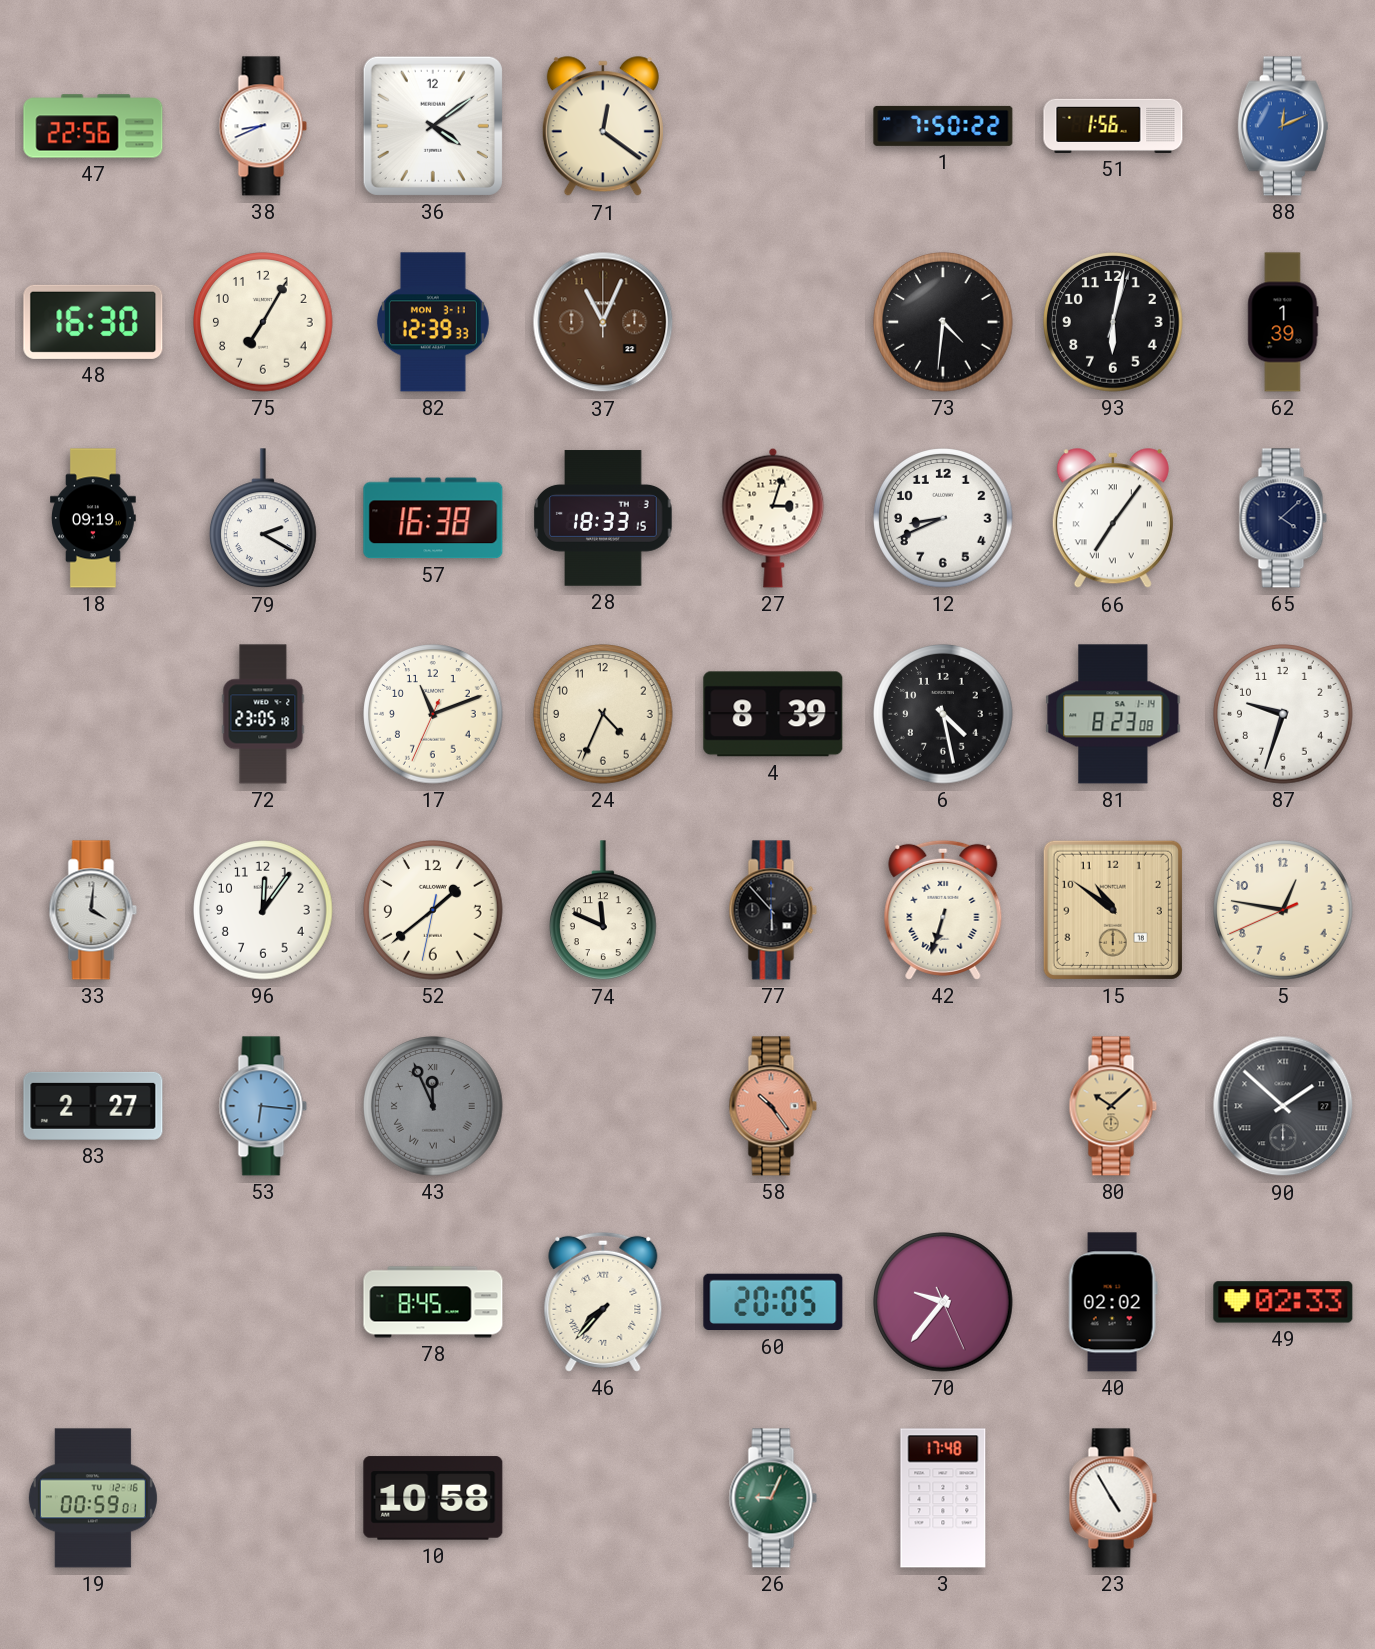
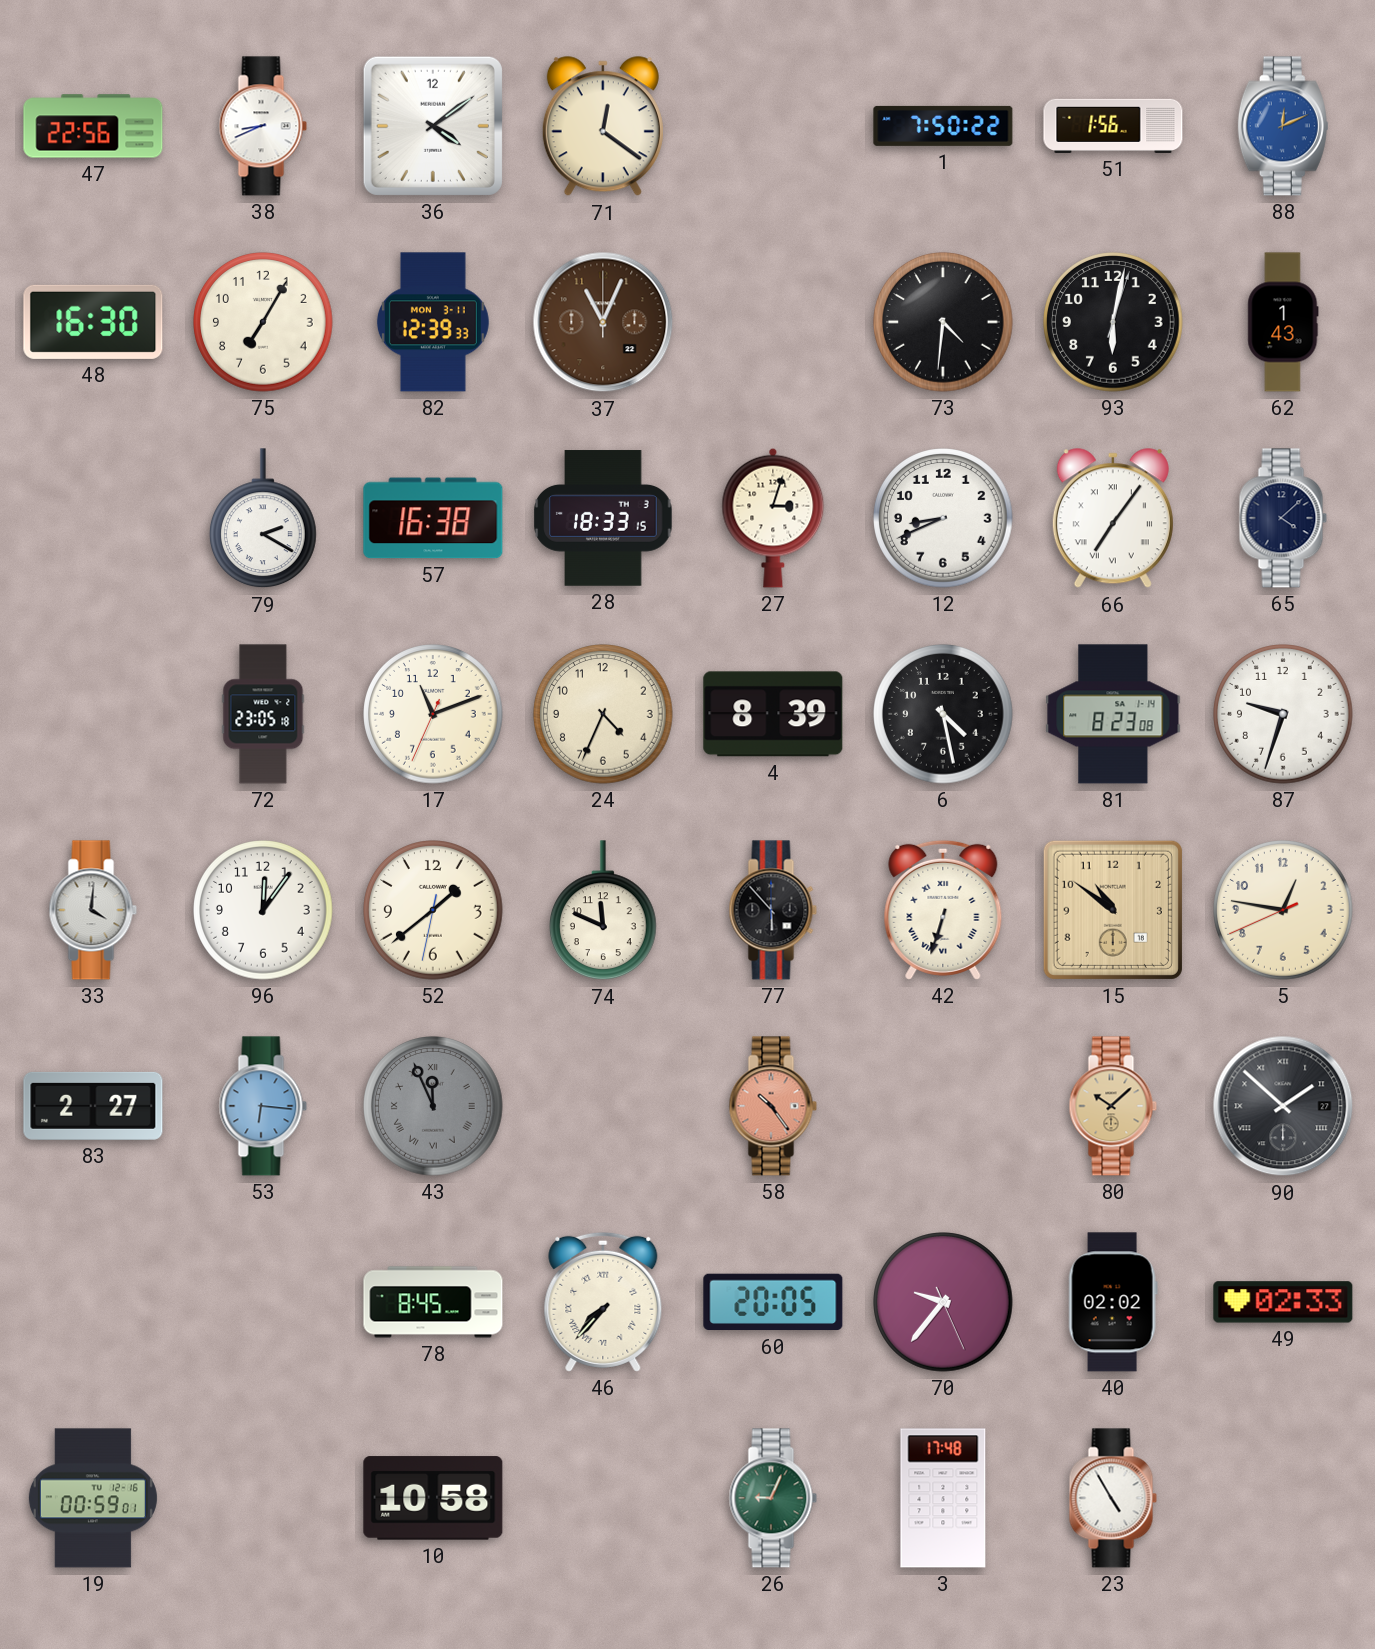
62: 1:39 -> 1:43
18: 09:19 -> none
